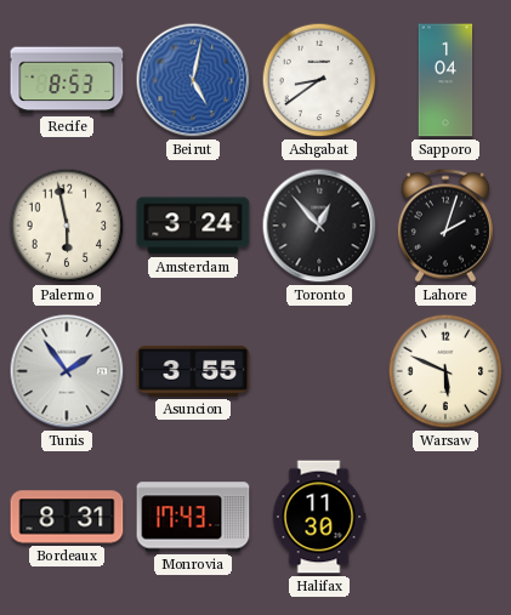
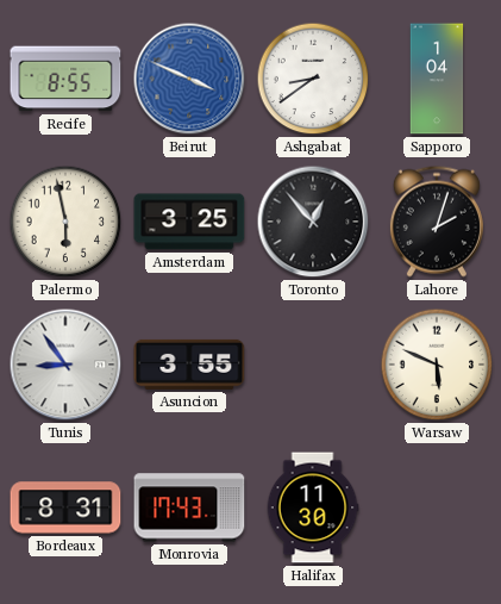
Recife: 8:53 -> 8:55
Beirut: 5:02 -> 3:49
Amsterdam: 3:24 -> 3:25
Tunis: 1:54 -> 8:54
